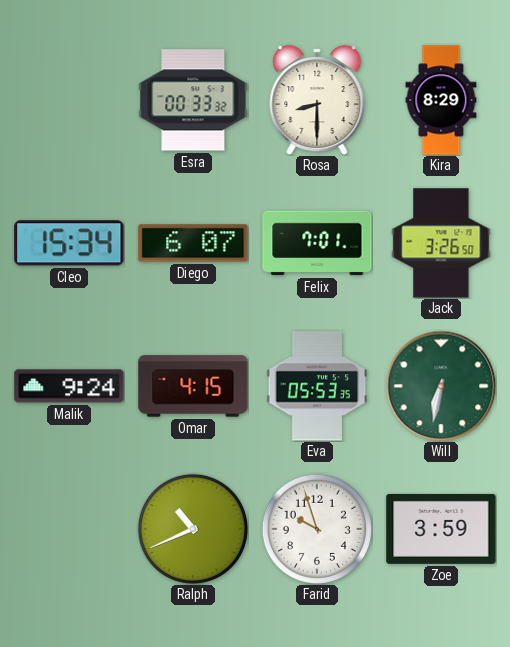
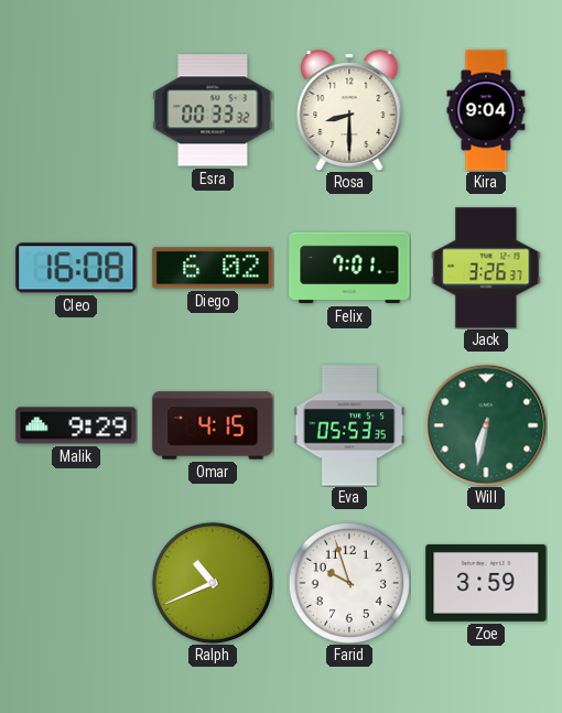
Kira: 8:29 -> 9:04
Cleo: 15:34 -> 16:08
Diego: 6:07 -> 6:02
Jack: 3:26:50 -> 3:26:37
Malik: 9:24 -> 9:29
